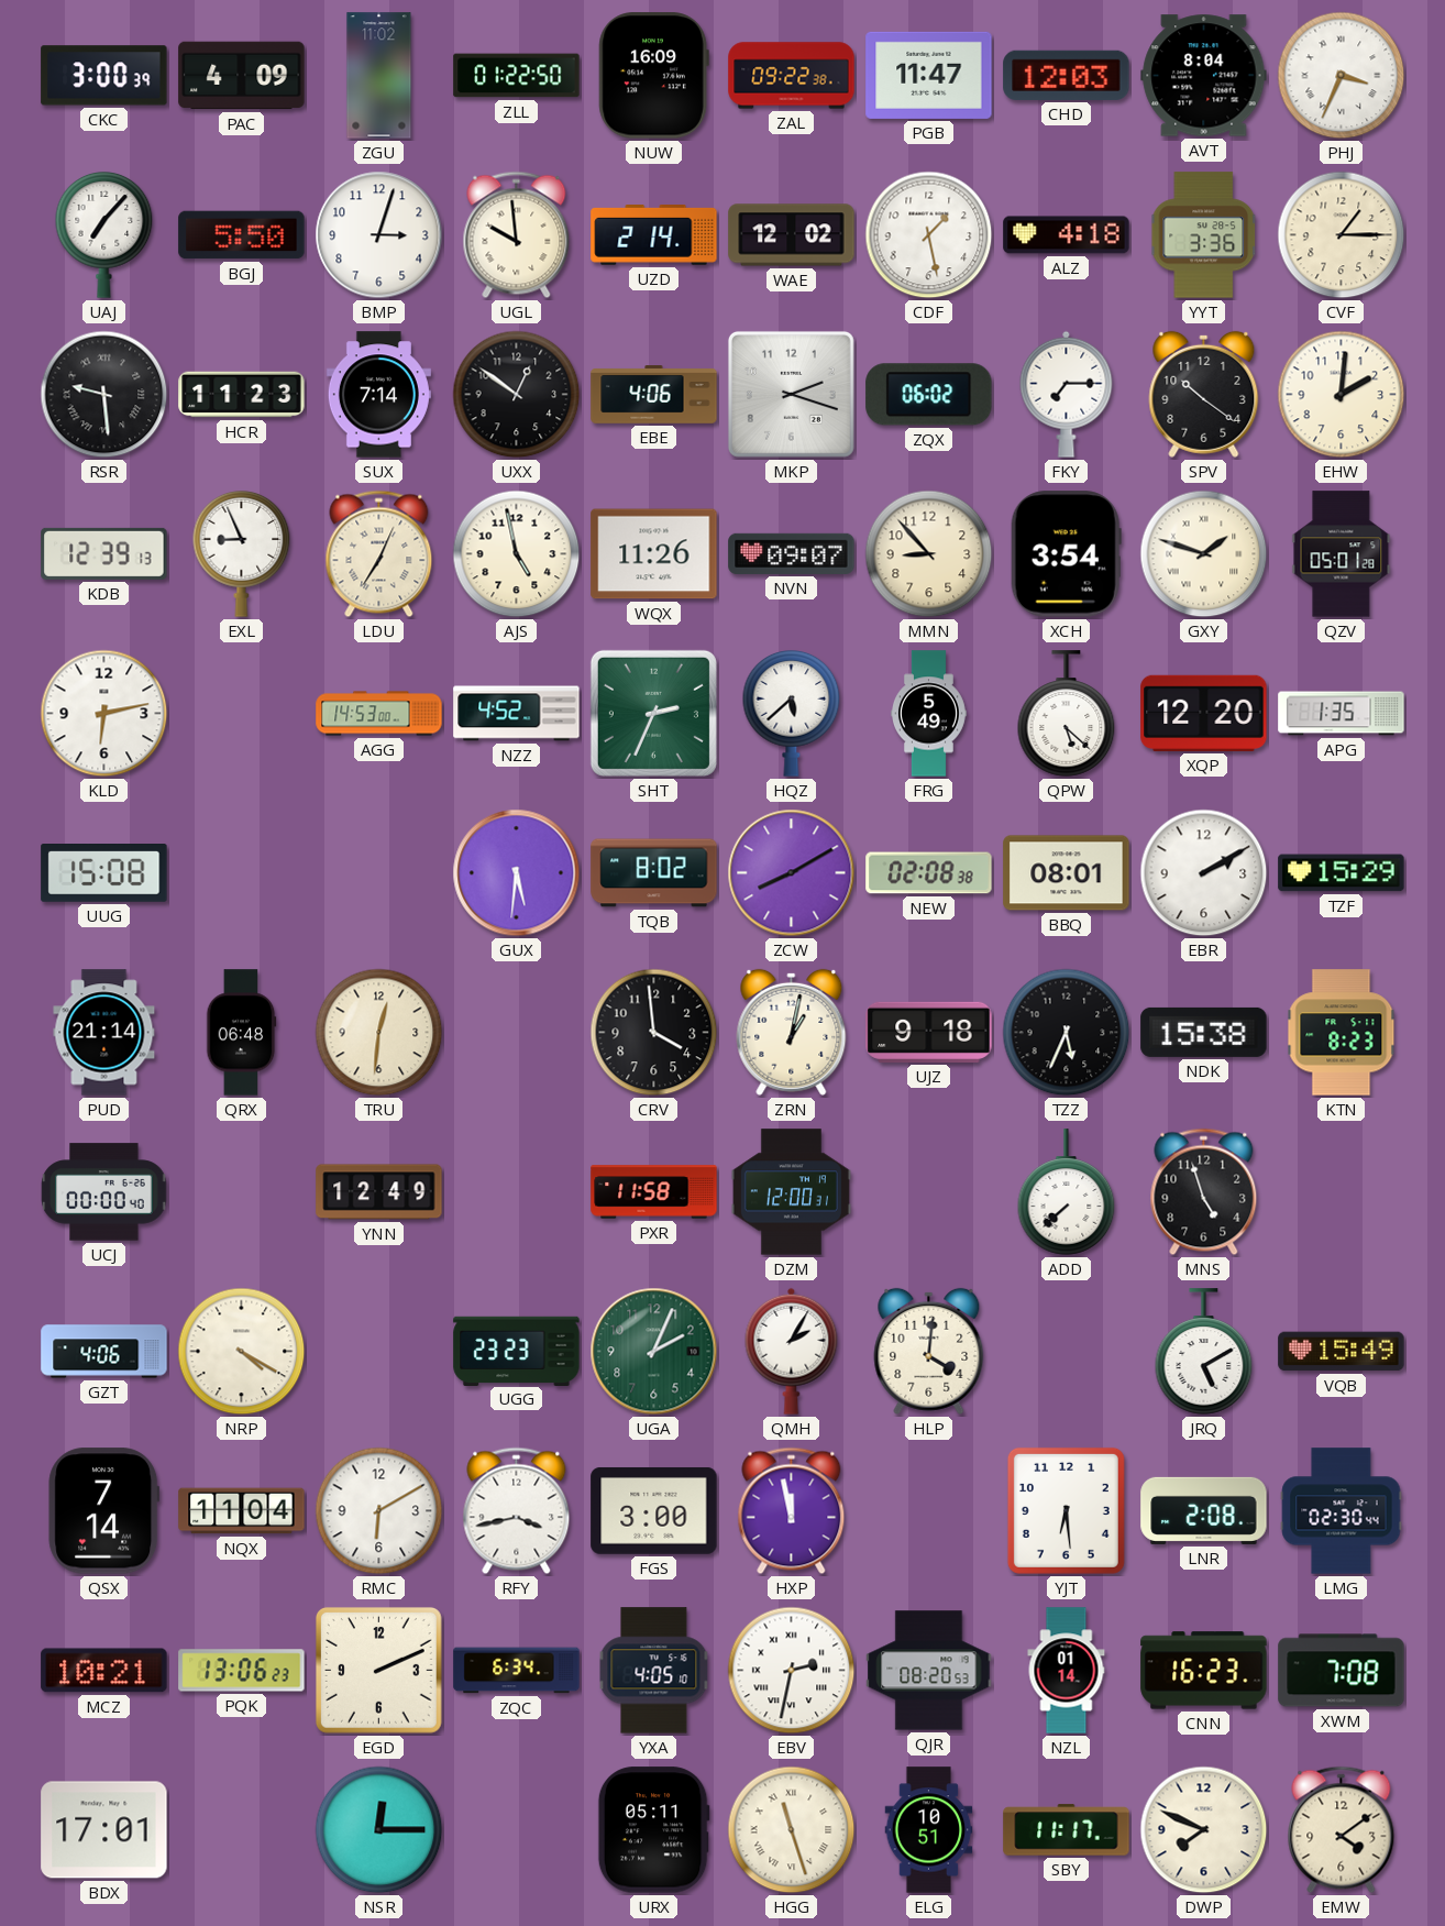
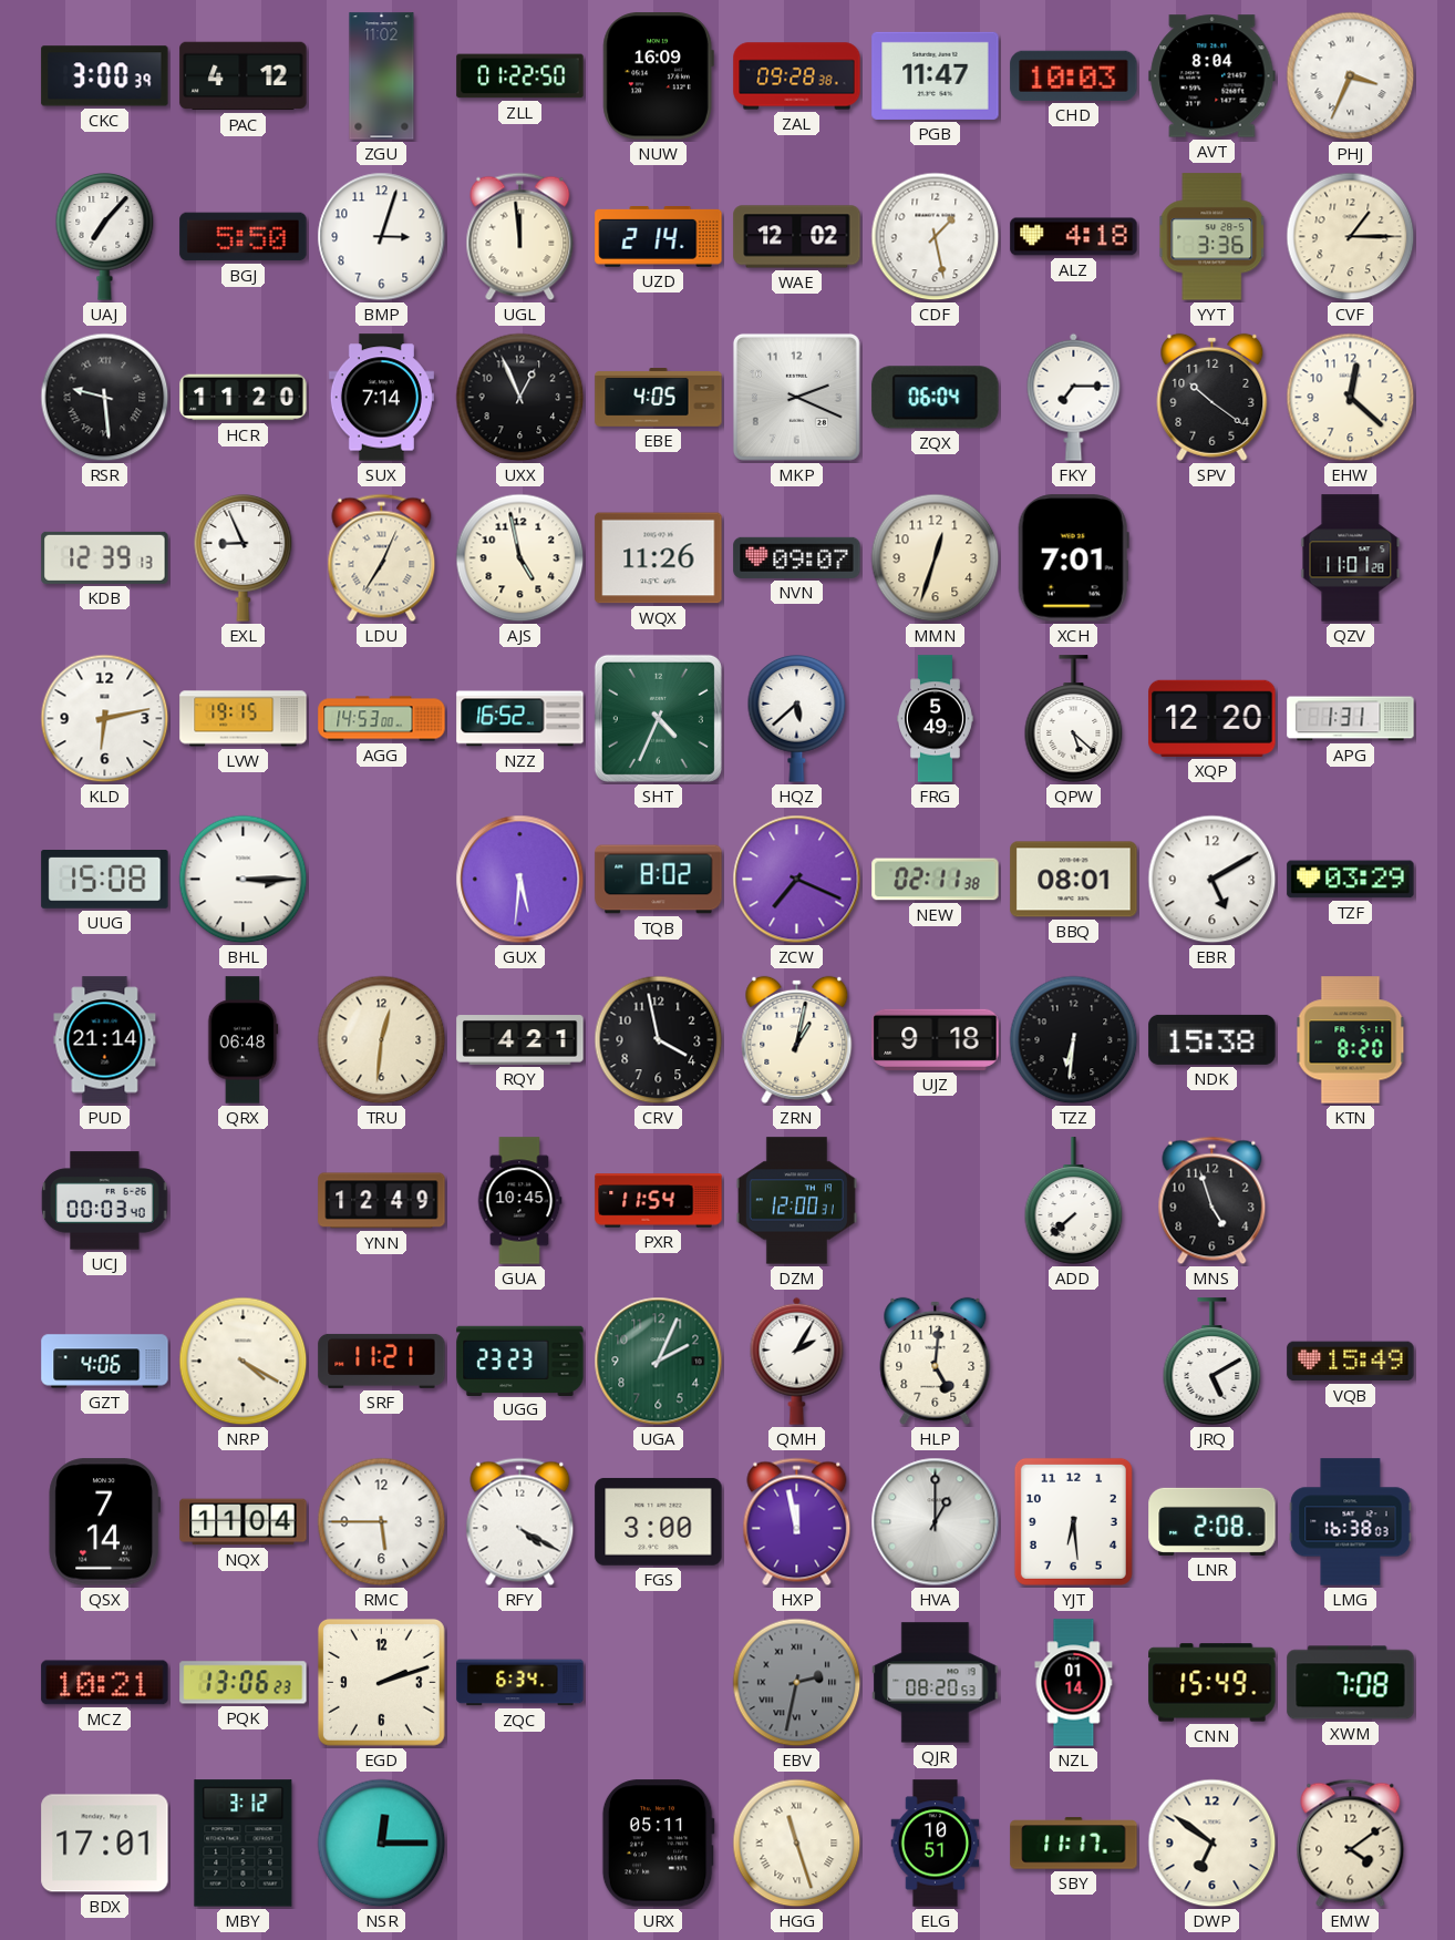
PAC: 4:09 -> 4:12
ZAL: 09:22 -> 09:28
CHD: 12:03 -> 10:03
UGL: 9:59 -> 11:59
HCR: 11:23 -> 11:20
UXX: 12:51 -> 12:56
EBE: 4:06 -> 4:05
MKP: 2:18 -> 2:19
ZQX: 06:02 -> 06:04
EHW: 2:01 -> 12:22
MMN: 8:53 -> 12:33
XCH: 3:54 -> 7:01
GXY: 1:48 -> none
QZV: 05:01 -> 11:01
LVW: none -> 19:15
NZZ: 4:52 -> 16:52
SHT: 2:34 -> 4:34
APG: 1:35 -> 1:31
BHL: none -> 3:15
ZCW: 8:10 -> 7:19
NEW: 02:08 -> 02:11
EBR: 2:10 -> 5:10
TZF: 15:29 -> 03:29
RQY: none -> 4:21
CRV: 3:59 -> 3:58
TZZ: 5:34 -> 6:31
KTN: 8:23 -> 8:20
UCJ: 00:00 -> 00:03
GUA: none -> 10:45
PXR: 11:58 -> 11:54
SRF: none -> 11:21
HLP: 4:01 -> 5:01
RMC: 6:10 -> 5:45
RFY: 3:43 -> 4:20
HVA: none -> 1:00
LMG: 02:30 -> 16:38
EGD: 2:11 -> 2:12
YXA: 4:05 -> none
EBV dial: white -> grey
CNN: 16:23 -> 15:49
MBY: none -> 3:12
DWP: 7:49 -> 6:51
